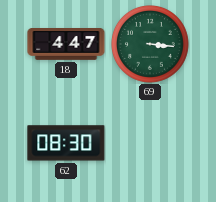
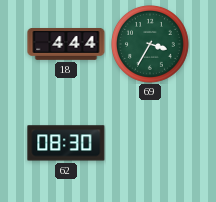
18: 4:47 -> 4:44
69: 3:16 -> 3:35
